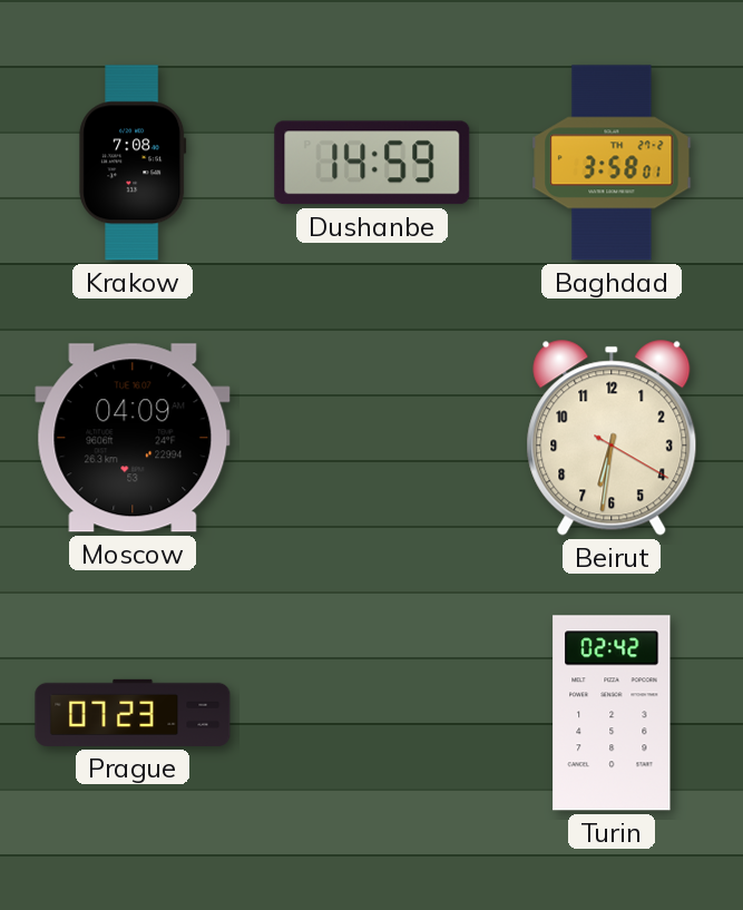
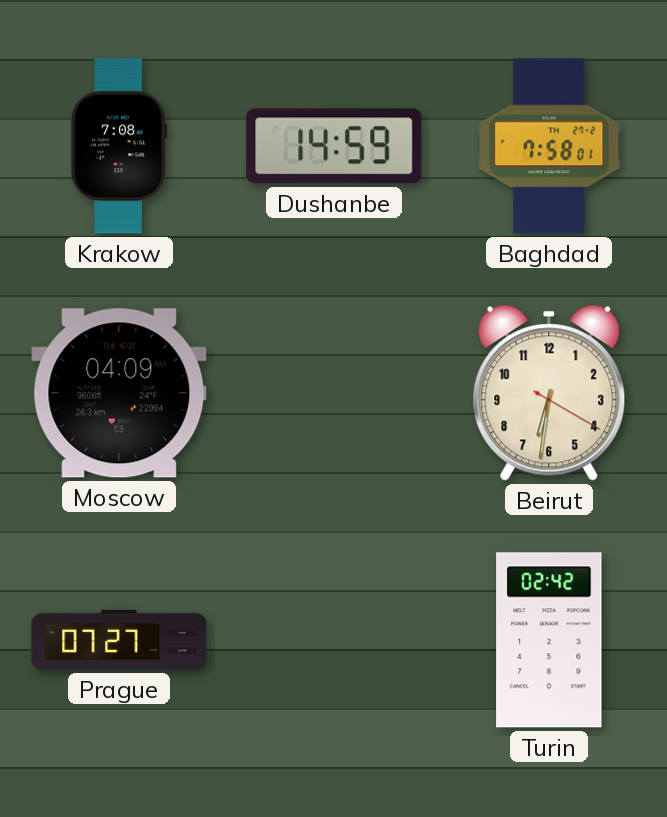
Baghdad: 3:58 -> 7:58
Prague: 07:23 -> 07:27
